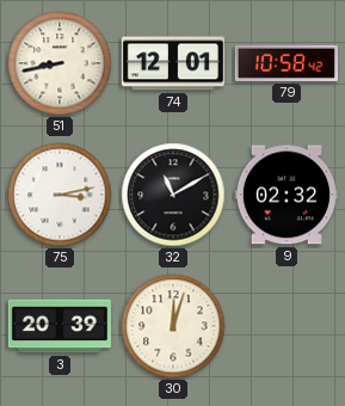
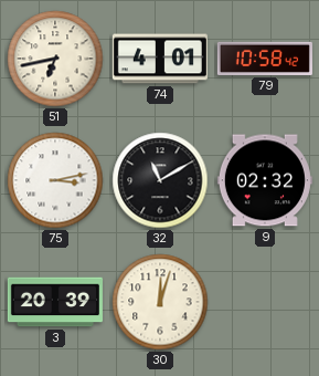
51: 8:43 -> 6:43
74: 12:01 -> 4:01
